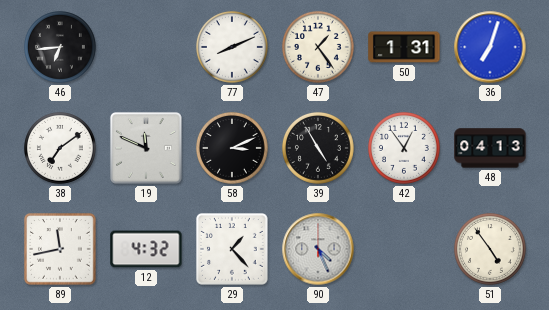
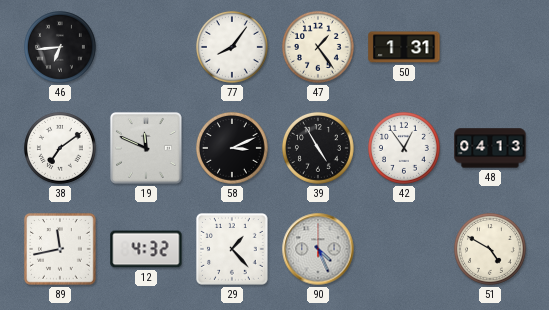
77: 8:11 -> 8:06
36: 7:03 -> none
51: 4:54 -> 4:50
